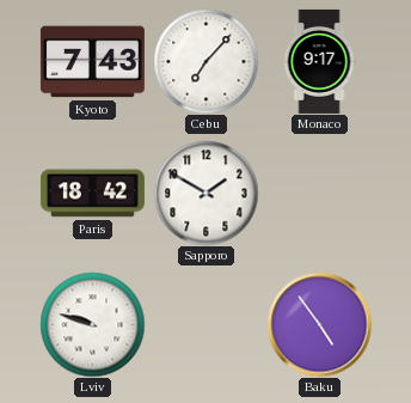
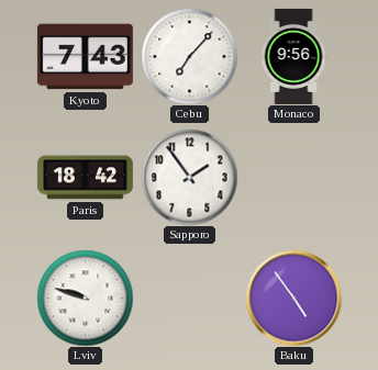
Monaco: 9:17 -> 9:56
Sapporo: 1:50 -> 1:54
